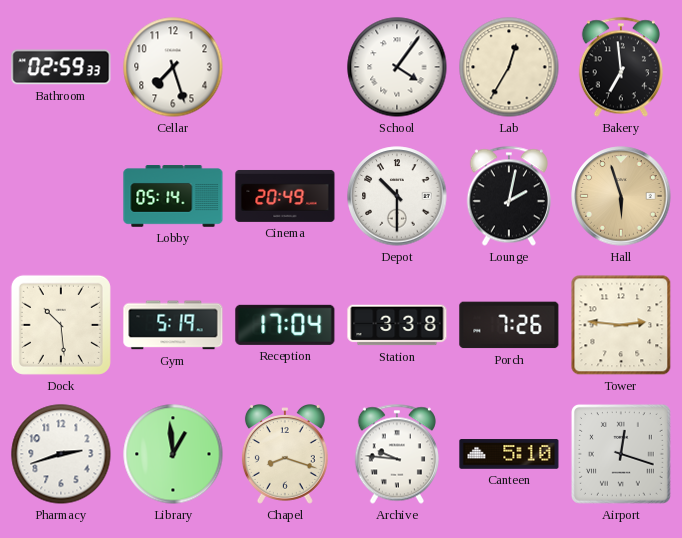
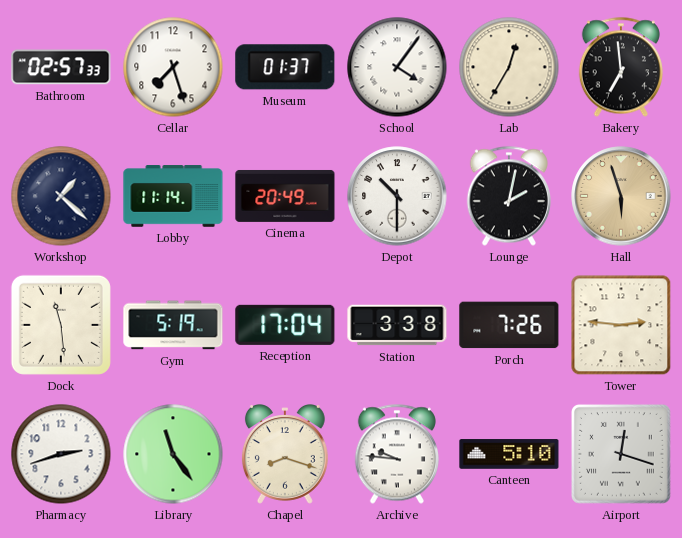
Bathroom: 02:59 -> 02:57
Museum: none -> 01:37
Workshop: none -> 1:22
Lobby: 05:14 -> 11:14
Dock: 10:29 -> 11:29
Library: 12:59 -> 11:24
